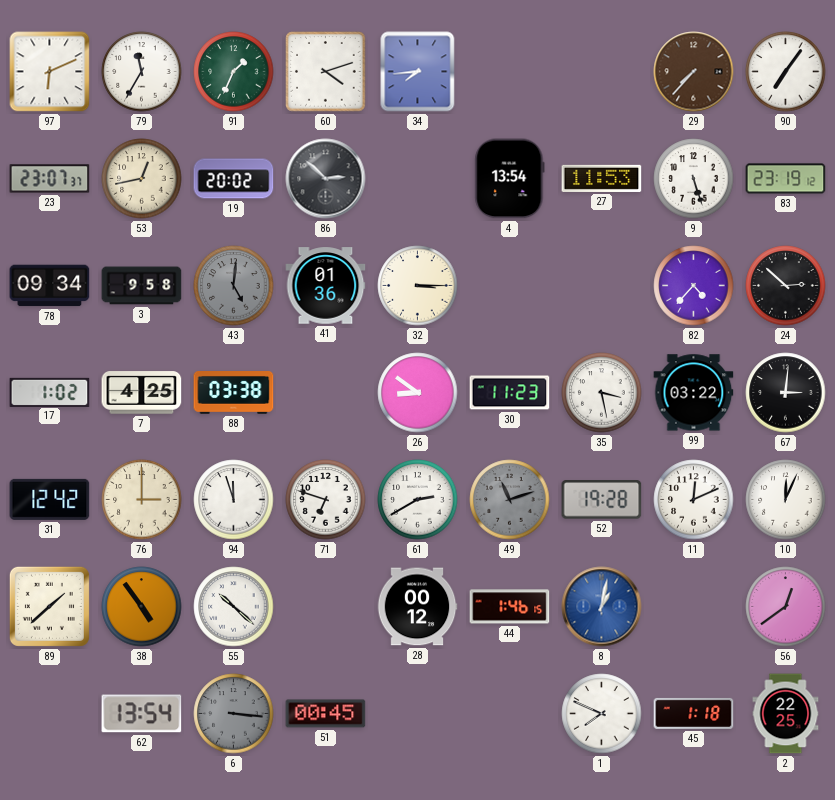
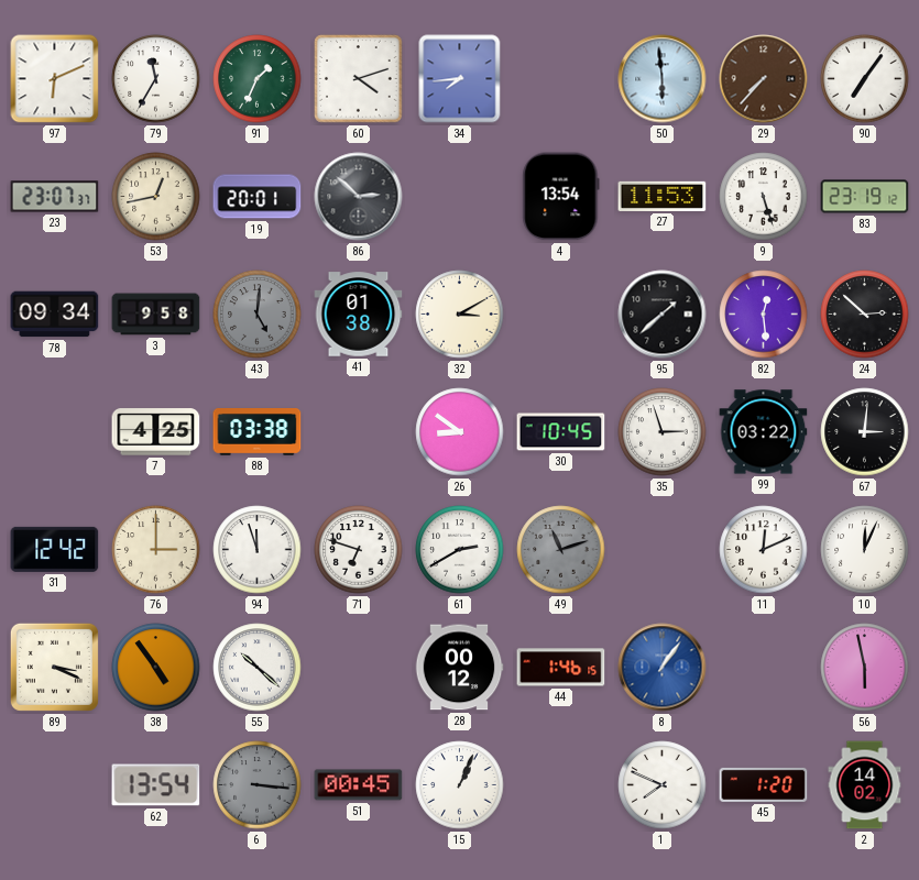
50: none -> 5:59
19: 20:02 -> 20:01
41: 01:36 -> 01:38
32: 3:15 -> 3:10
95: none -> 1:38
82: 4:37 -> 12:29
17: 1:02 -> none
30: 11:23 -> 10:45
35: 3:28 -> 2:57
52: 19:28 -> none
89: 1:38 -> 3:19
8: 1:02 -> 1:06
56: 12:39 -> 5:58
15: none -> 1:04
45: 1:18 -> 1:20
2: 22:25 -> 14:02
